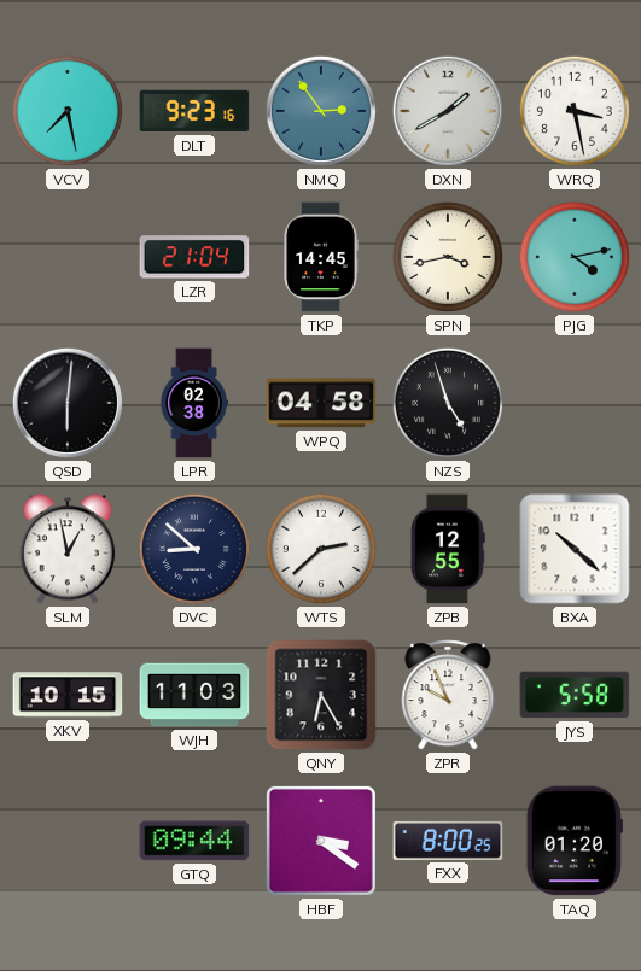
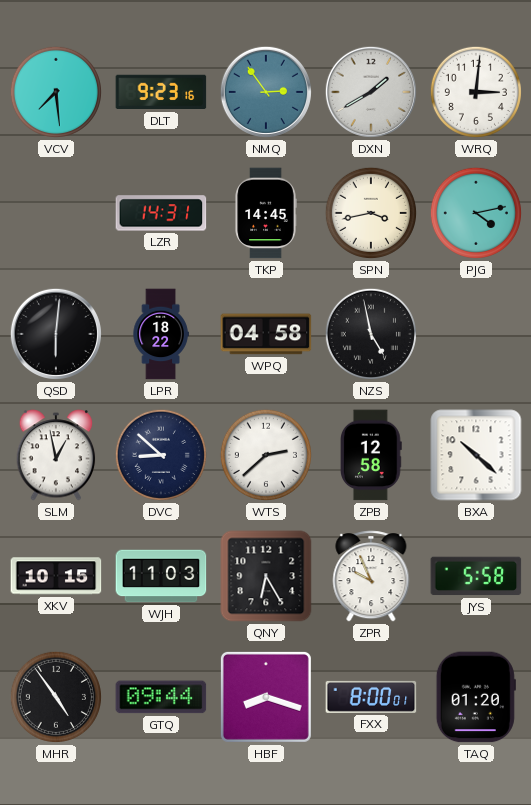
VCV: 7:28 -> 7:29
WRQ: 3:28 -> 3:01
LZR: 21:04 -> 14:31
LPR: 02:38 -> 18:22
NZS: 4:57 -> 4:58
ZPB: 12:55 -> 12:58
MHR: none -> 4:54
HBF: 3:21 -> 8:18
FXX: 8:00:25 -> 8:00:01
